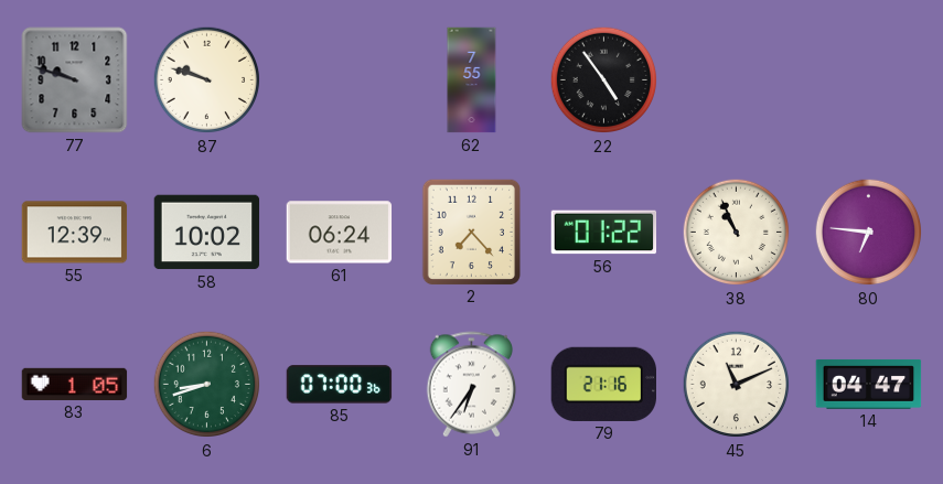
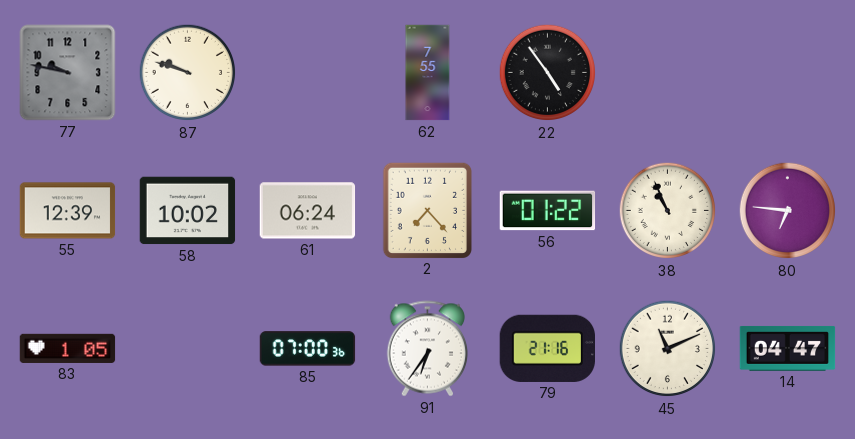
77: 9:48 -> 9:47
6: 8:42 -> none
